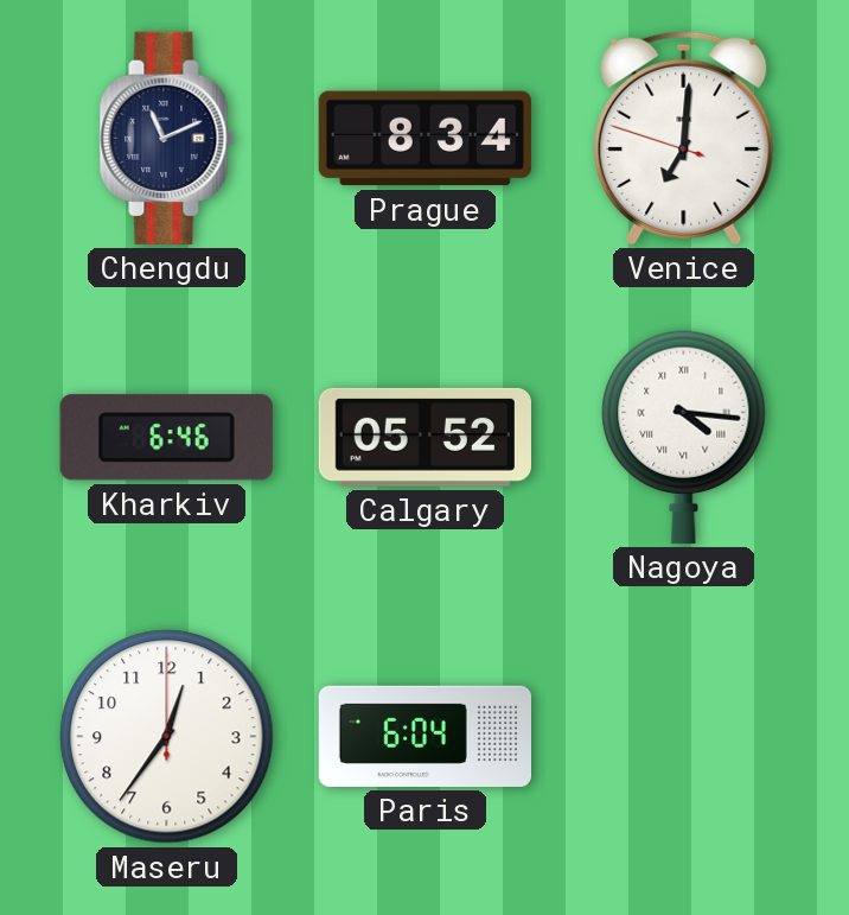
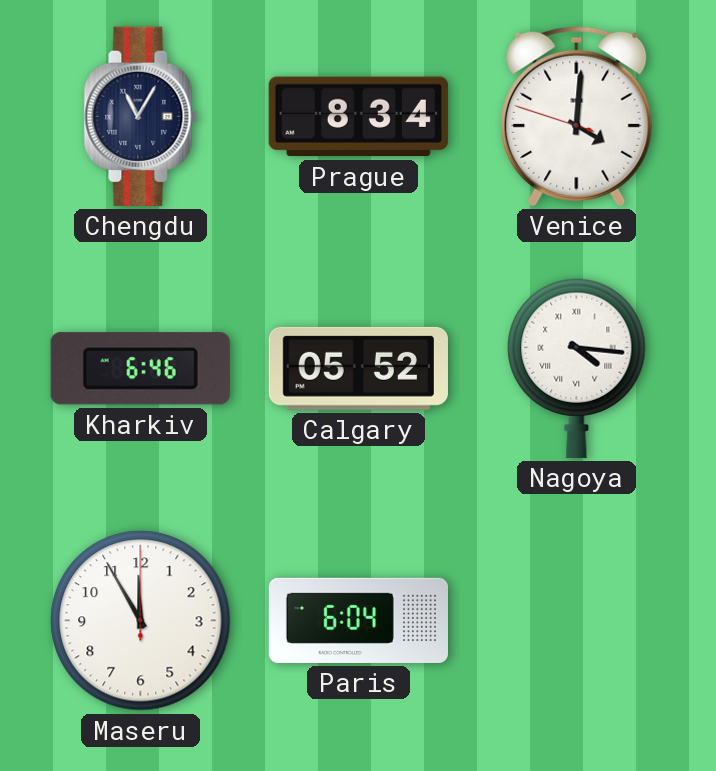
Chengdu: 11:11 -> 11:05
Venice: 7:00 -> 4:00
Maseru: 12:36 -> 11:55
